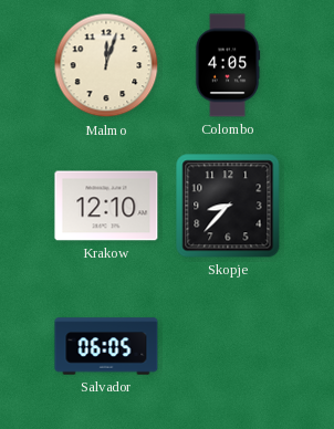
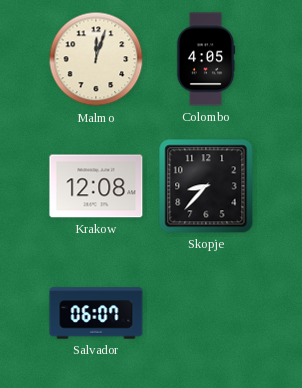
Krakow: 12:10 -> 12:08
Salvador: 06:05 -> 06:07
